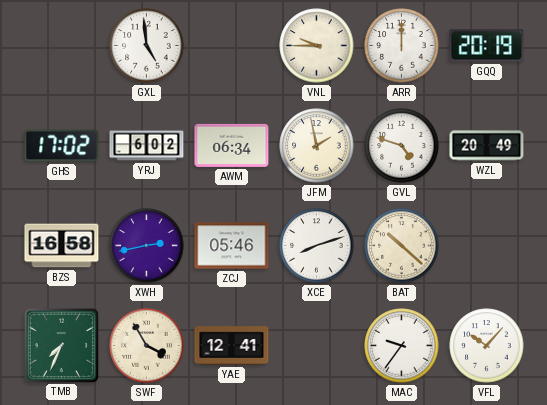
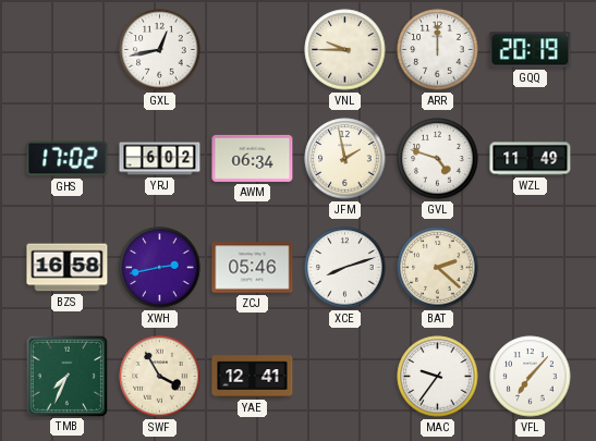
GXL: 4:59 -> 12:43
WZL: 20:49 -> 11:49
BAT: 10:22 -> 2:22
VFL: 10:07 -> 7:07
